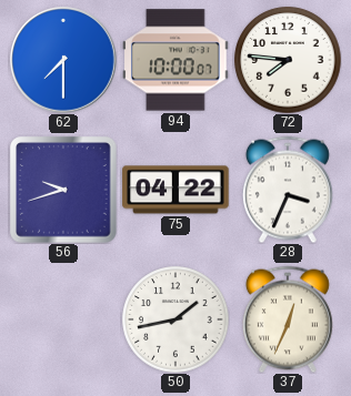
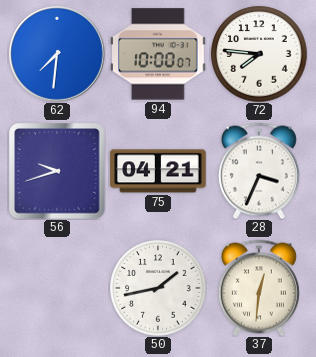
62: 7:30 -> 7:31
75: 04:22 -> 04:21
37: 12:34 -> 12:31
